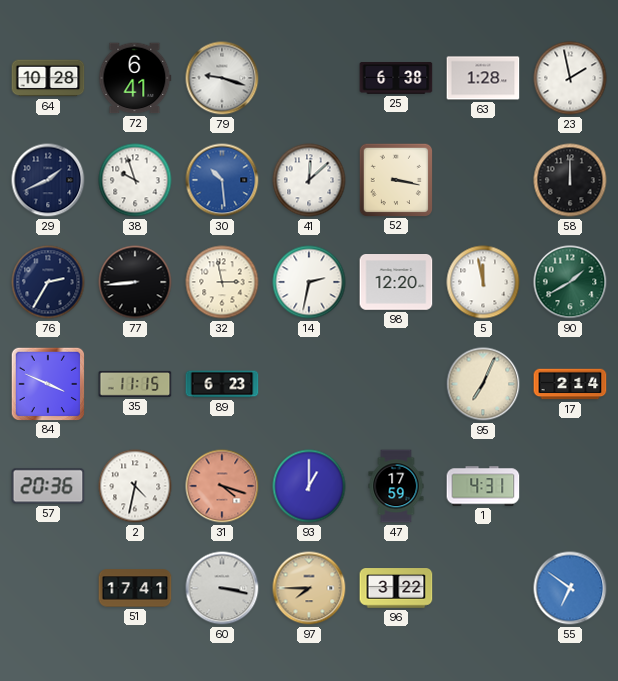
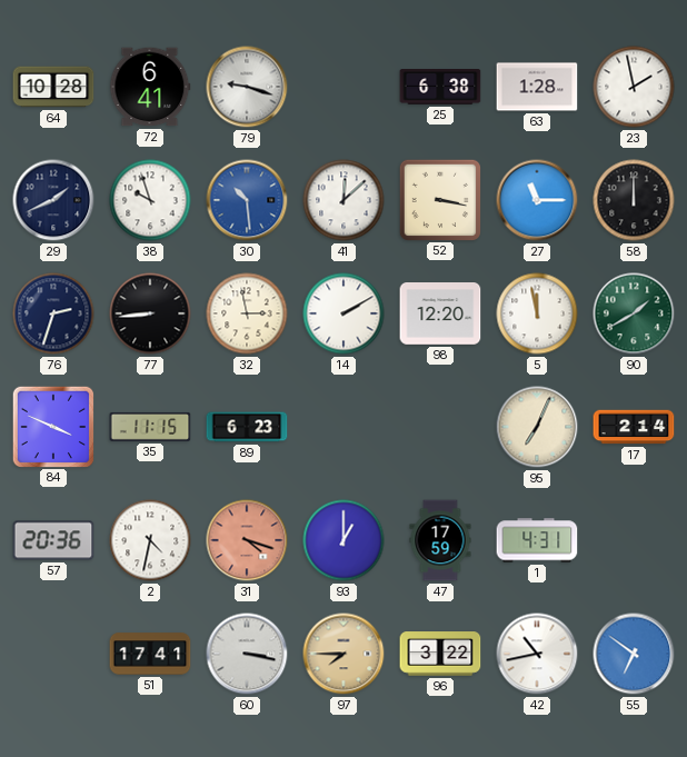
27: none -> 11:15
76: 2:35 -> 2:33
14: 2:32 -> 2:10
42: none -> 10:43
